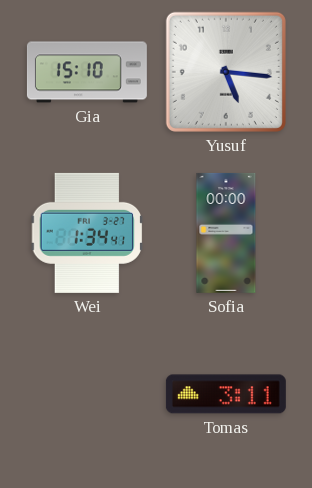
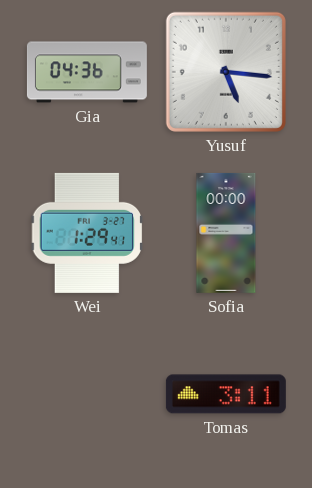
Gia: 15:10 -> 04:36
Wei: 1:34 -> 1:29
